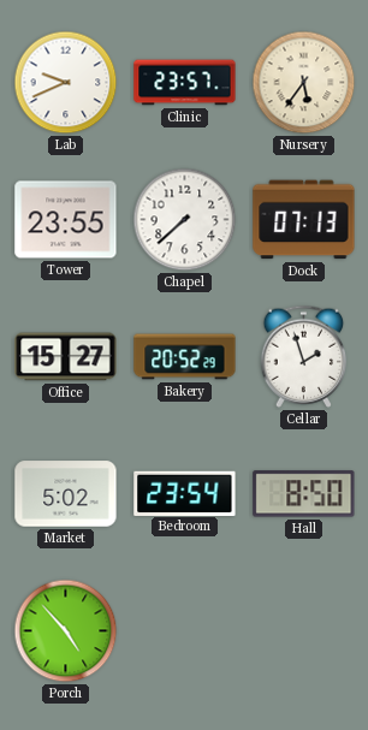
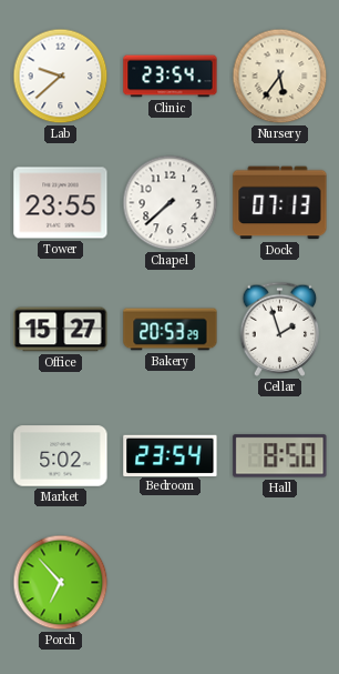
Lab: 9:41 -> 9:38
Clinic: 23:57 -> 23:54
Bakery: 20:52 -> 20:53
Porch: 4:53 -> 6:53
